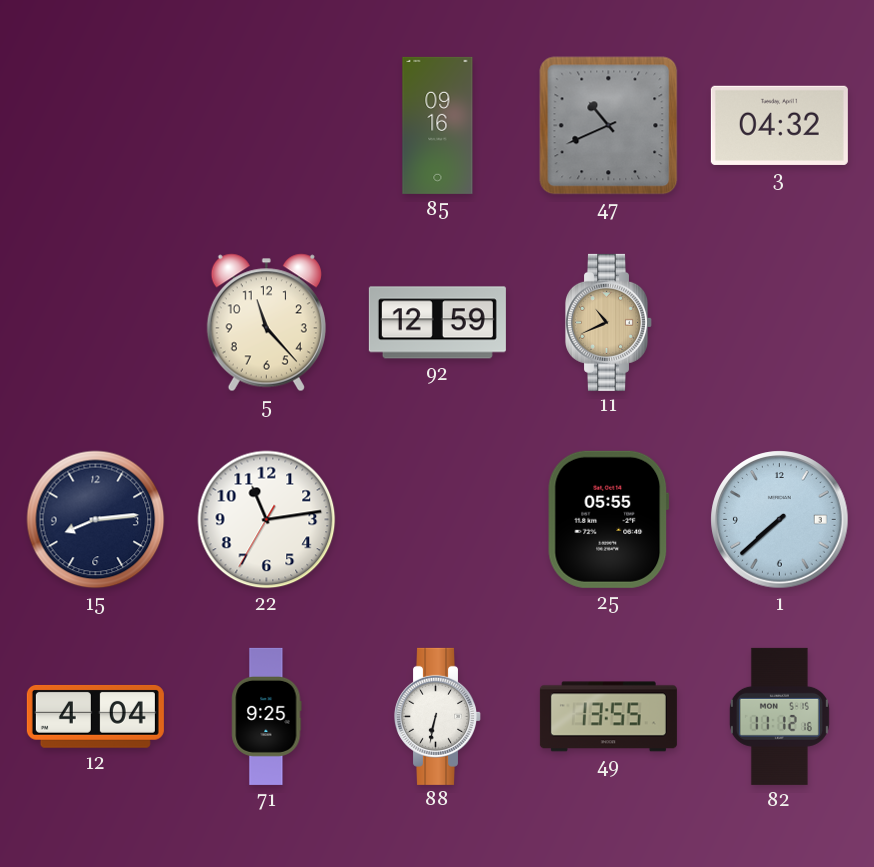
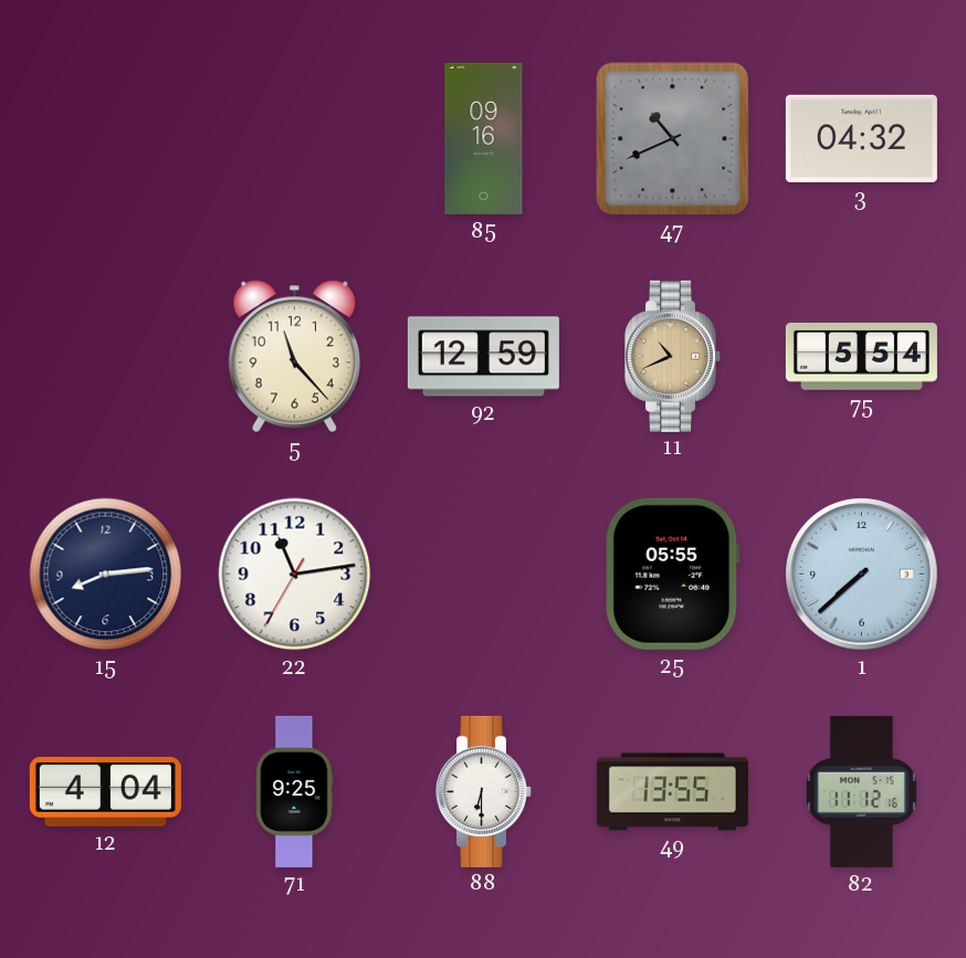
75: none -> 5:54
88: 6:32 -> 6:30
